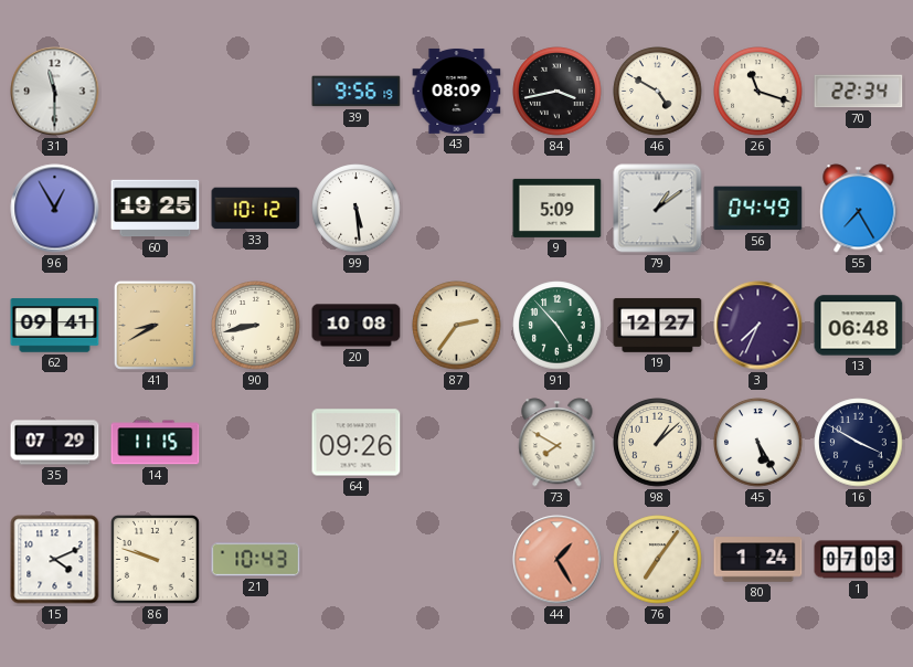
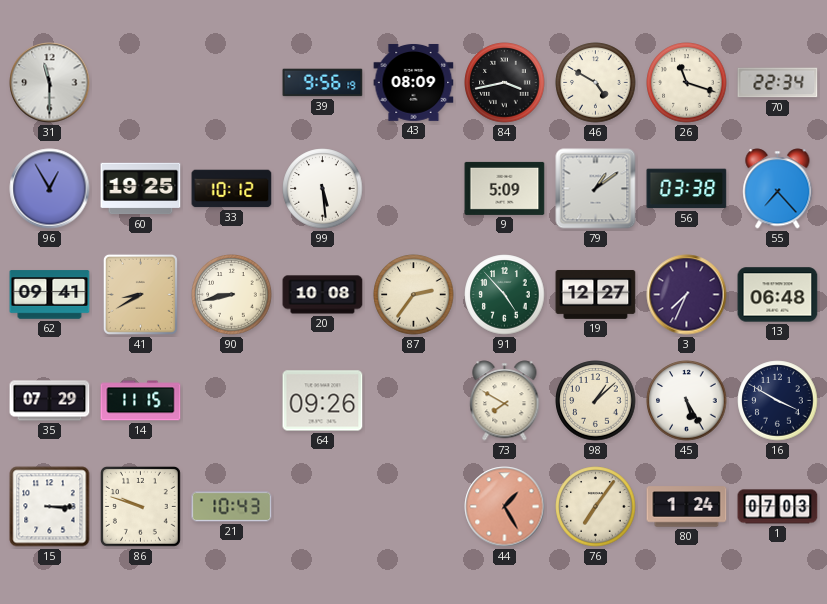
56: 04:49 -> 03:38
55: 7:25 -> 7:23
15: 4:11 -> 3:15
